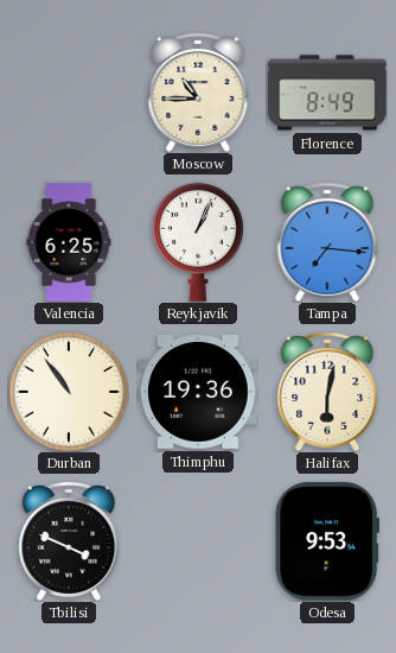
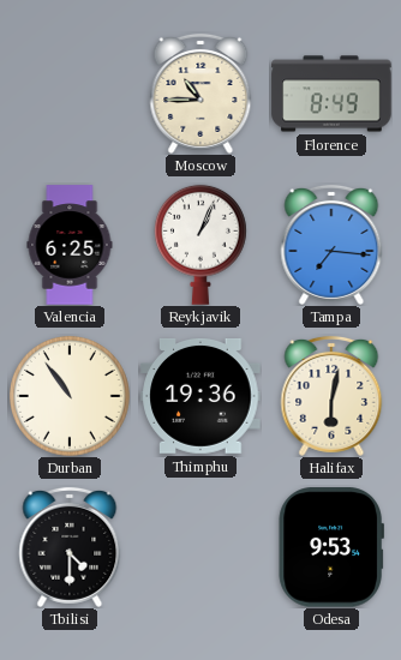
Tbilisi: 3:49 -> 4:30
